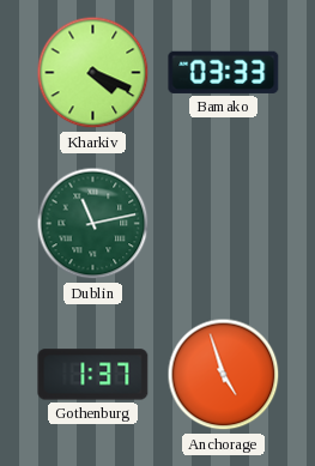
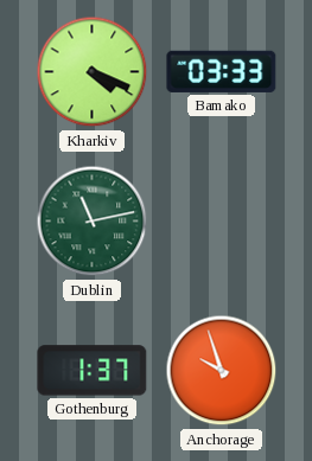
Anchorage: 4:57 -> 9:57
